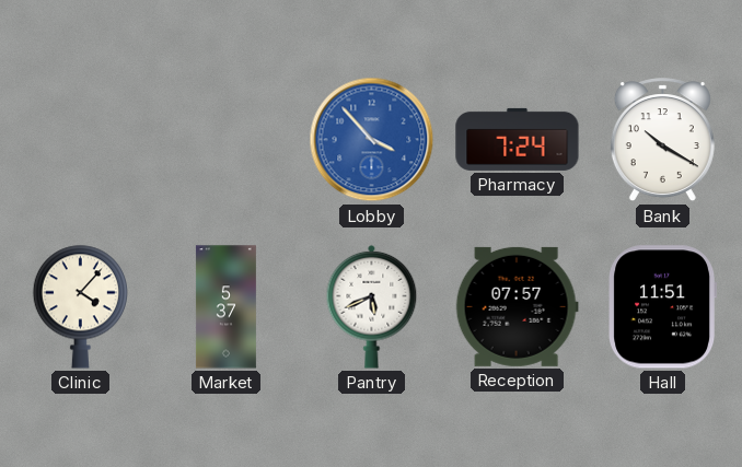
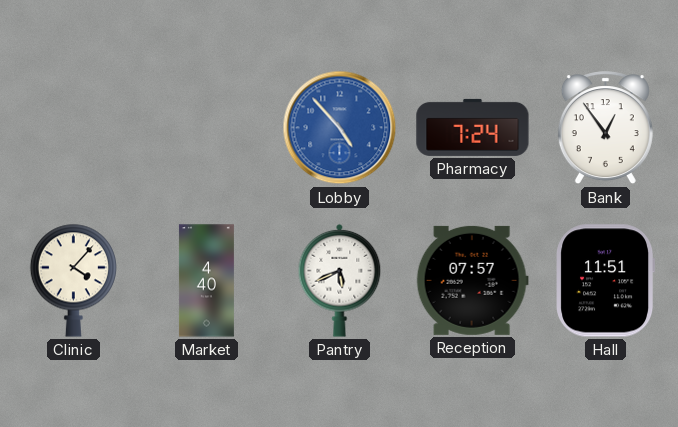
Lobby: 3:53 -> 4:53
Bank: 10:20 -> 12:54
Market: 5:37 -> 4:40
